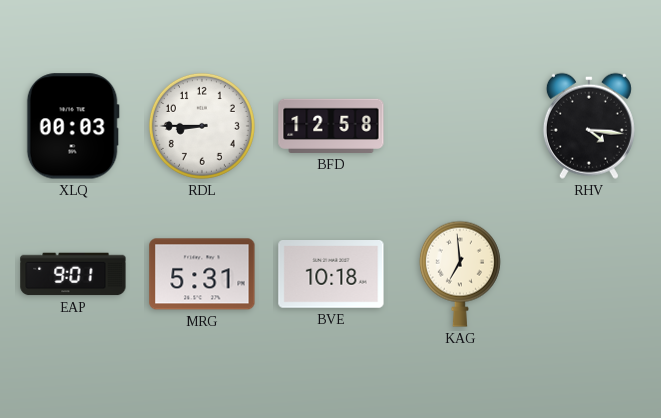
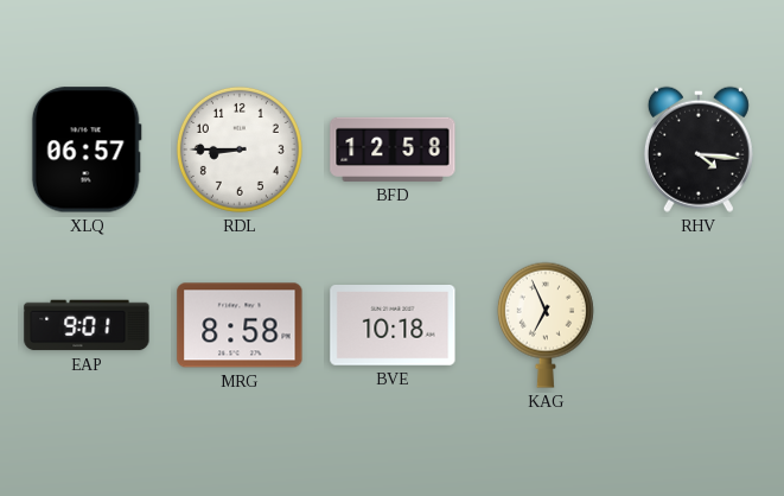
XLQ: 00:03 -> 06:57
MRG: 5:31 -> 8:58
KAG: 6:59 -> 6:56
